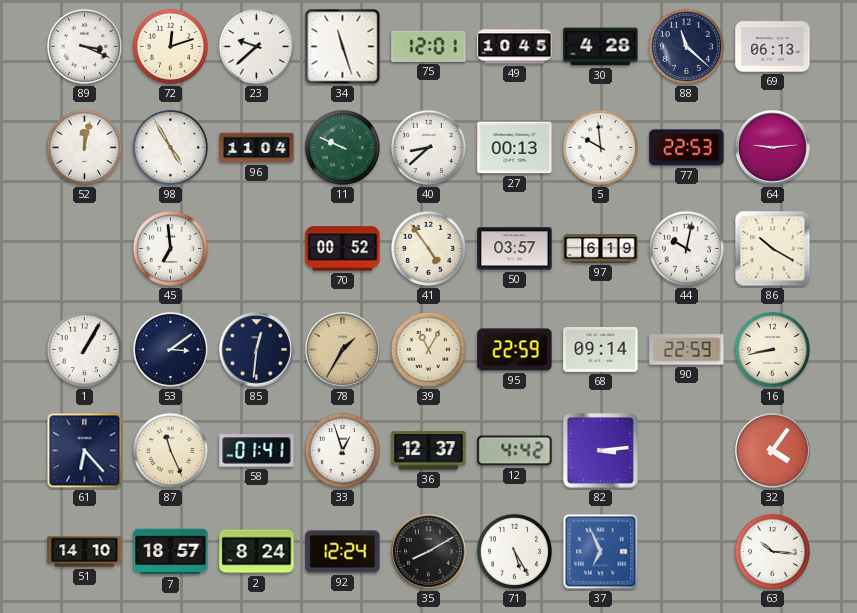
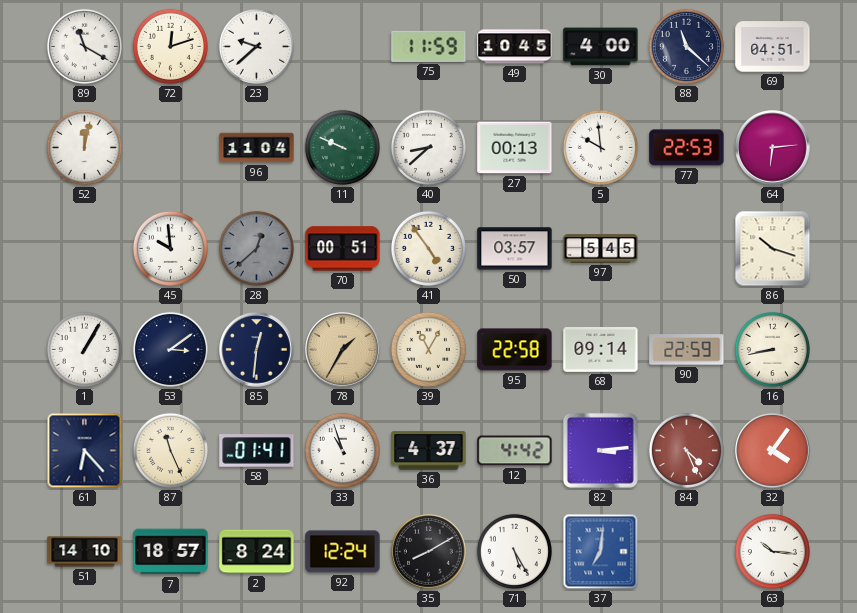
89: 3:19 -> 11:20
34: 11:27 -> none
75: 12:01 -> 11:59
30: 4:28 -> 4:00
69: 06:13 -> 04:51
98: 4:55 -> none
64: 9:14 -> 6:14
45: 6:59 -> 9:59
28: none -> 12:38
70: 00:52 -> 00:51
97: 6:19 -> 5:45
44: 10:02 -> none
86: 10:20 -> 10:18
95: 22:59 -> 22:58
33: 12:57 -> 10:57
36: 12:37 -> 4:37
84: none -> 4:26
37: 6:56 -> 7:01
